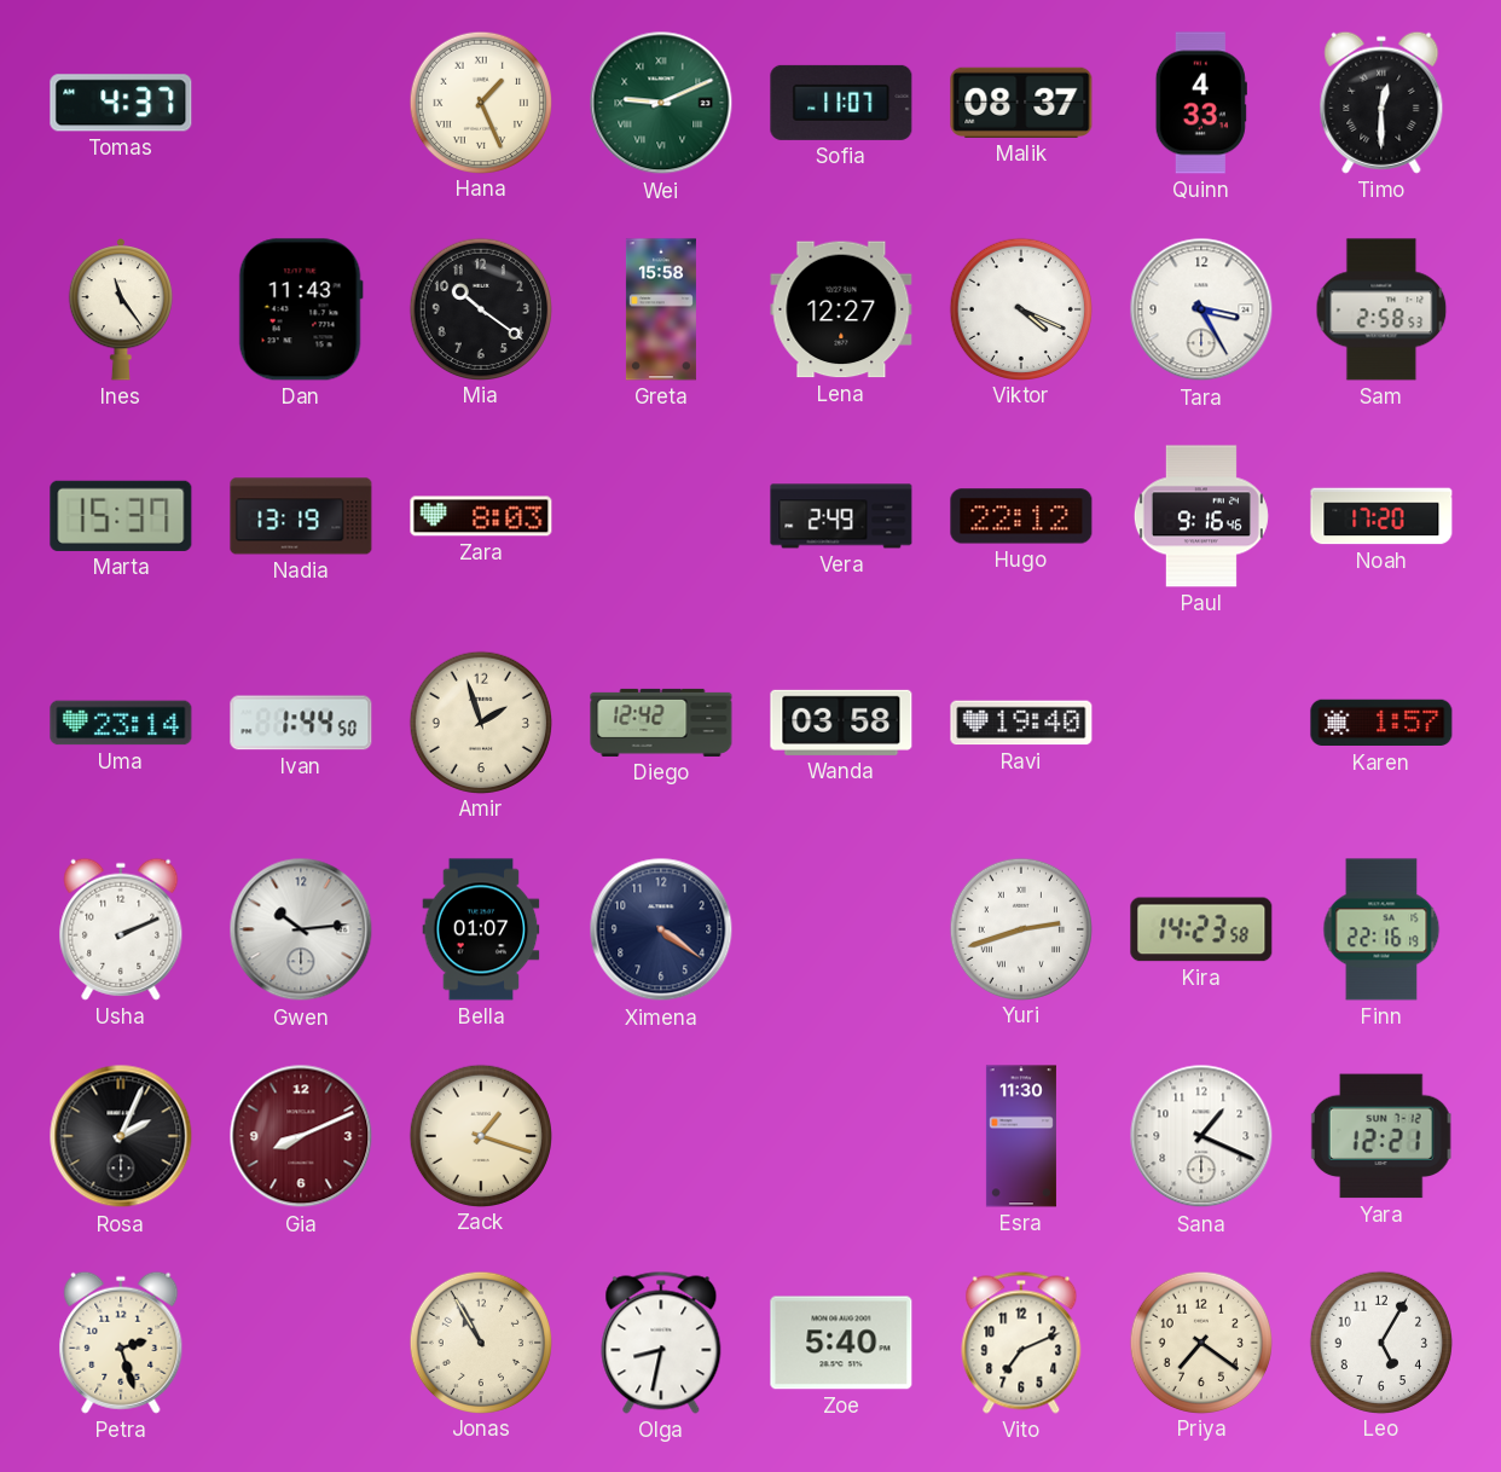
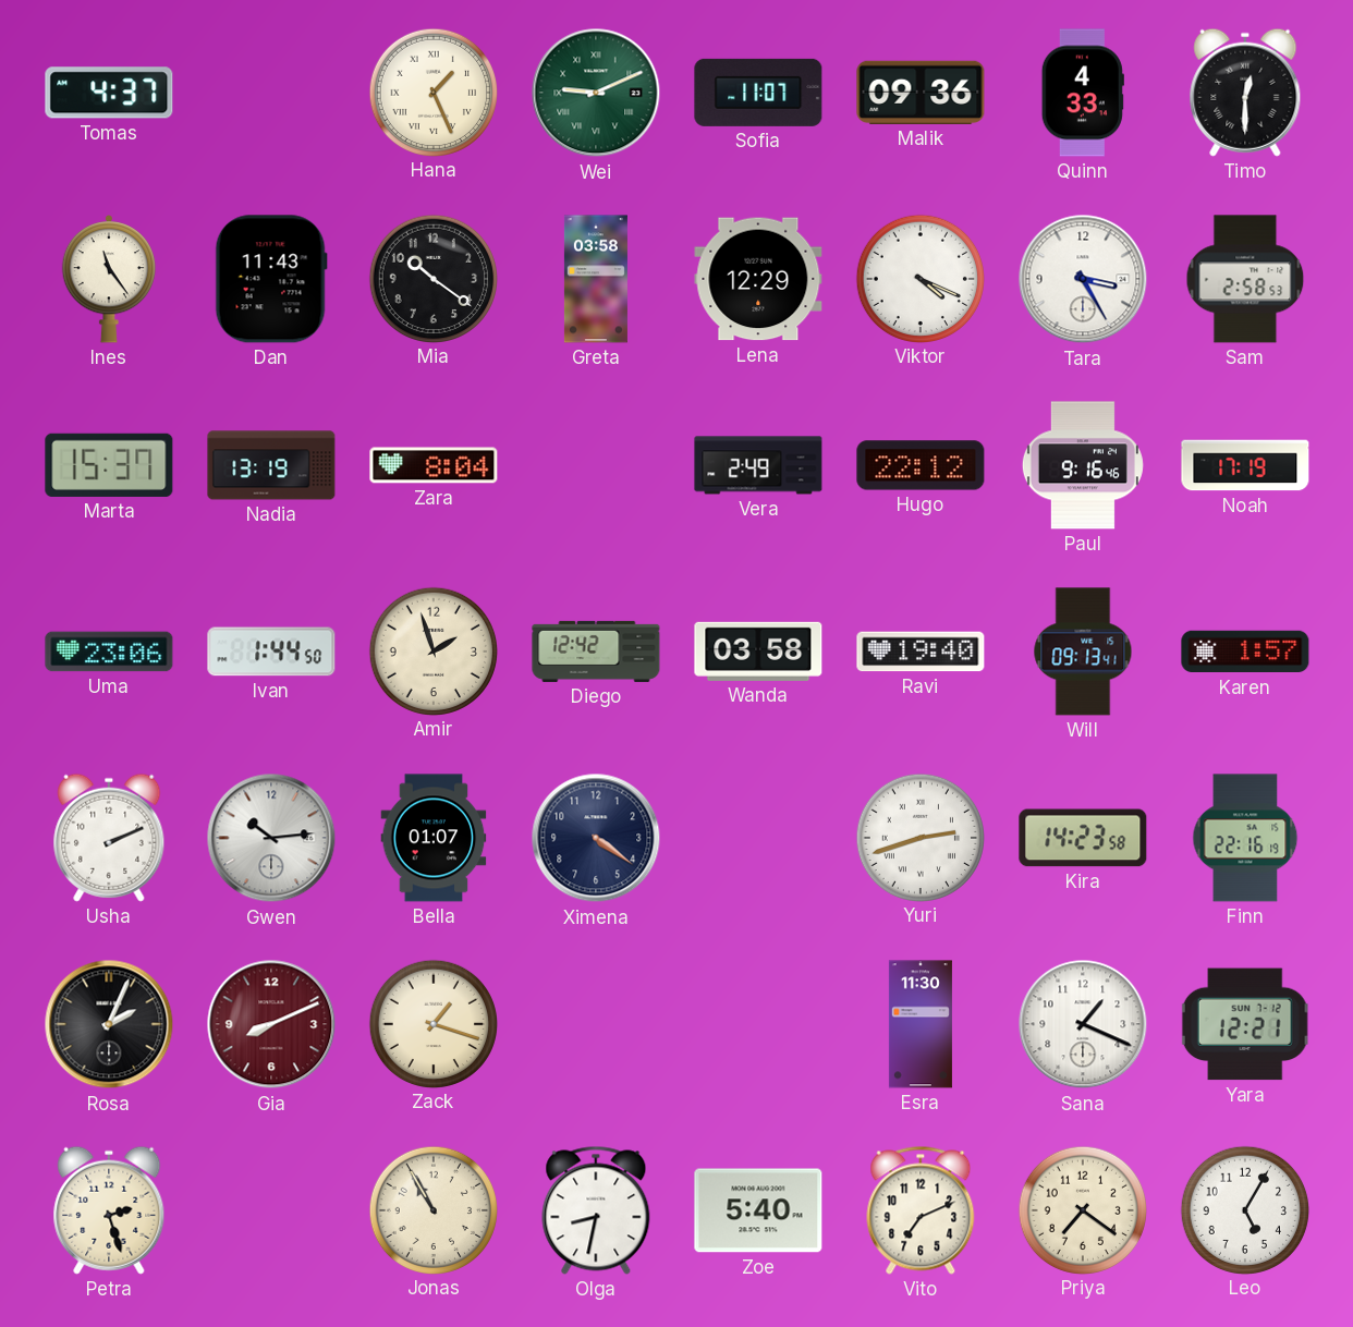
Malik: 08:37 -> 09:36
Greta: 15:58 -> 03:58
Lena: 12:27 -> 12:29
Zara: 8:03 -> 8:04
Noah: 17:20 -> 17:19
Uma: 23:14 -> 23:06
Will: none -> 09:13
